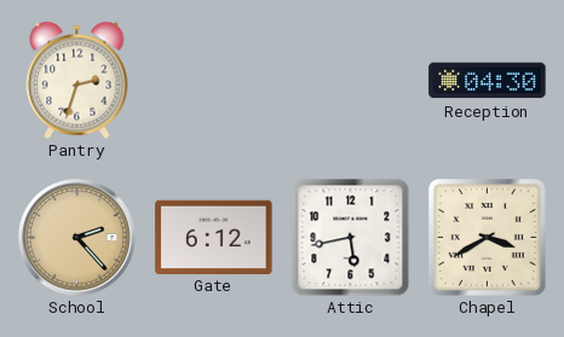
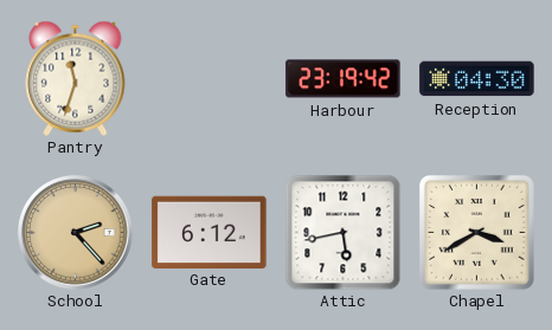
Pantry: 2:33 -> 11:33
Harbour: none -> 23:19
